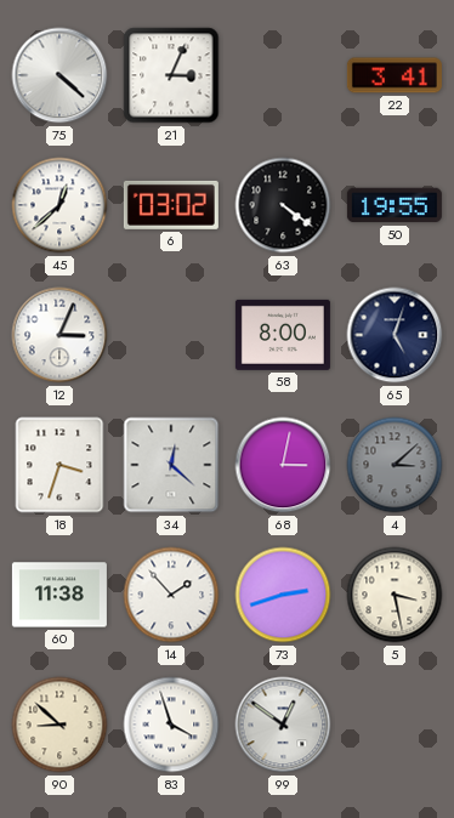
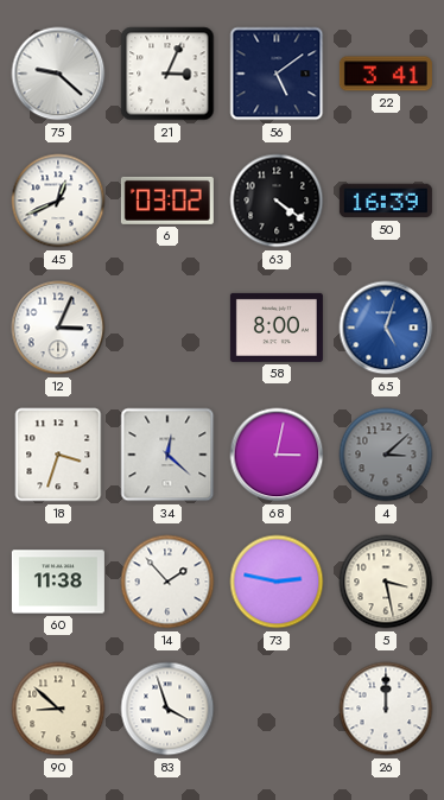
75: 4:22 -> 9:22
56: none -> 5:09
45: 12:38 -> 12:41
50: 19:55 -> 16:39
65 dial: navy -> blue
73: 2:42 -> 2:47
99: 12:51 -> none
26: none -> 12:00
